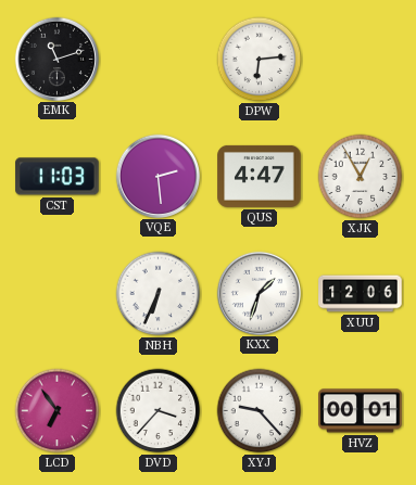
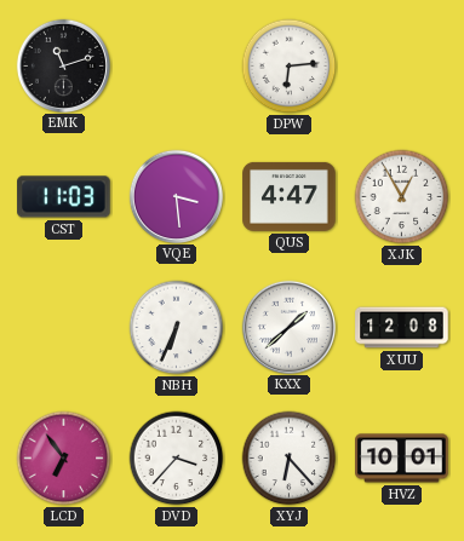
VQE: 2:29 -> 3:29
KXX: 1:33 -> 1:38
XUU: 12:06 -> 12:08
XYJ: 9:23 -> 6:23
HVZ: 00:01 -> 10:01
